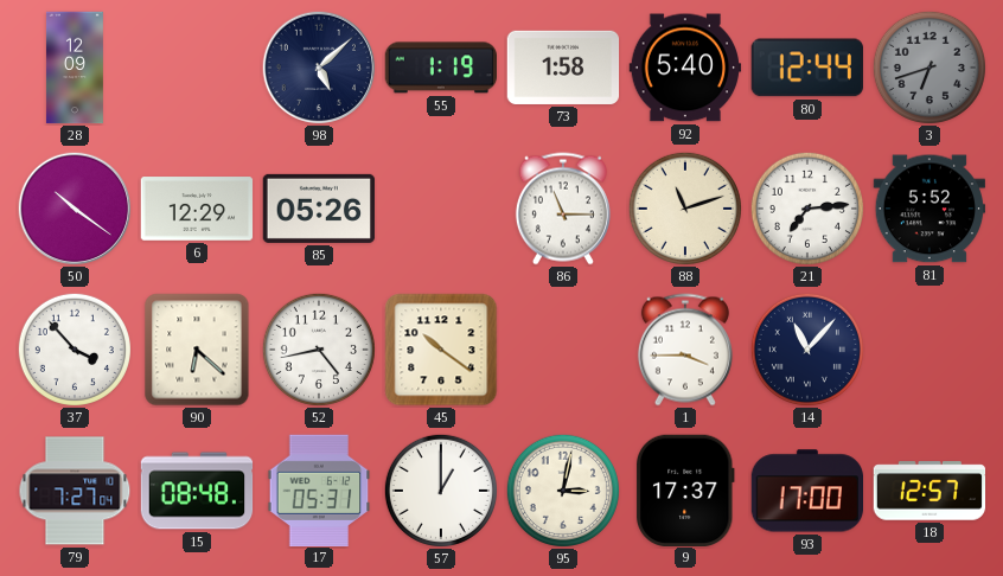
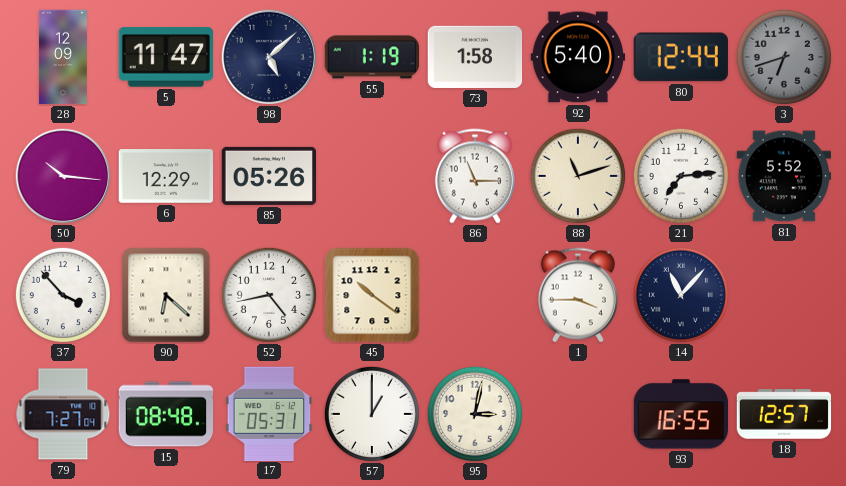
5: none -> 11:47
50: 10:21 -> 10:16
9: 17:37 -> none
93: 17:00 -> 16:55
